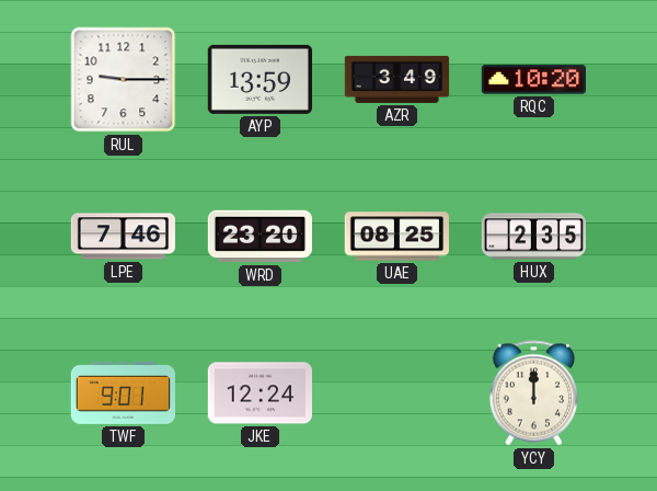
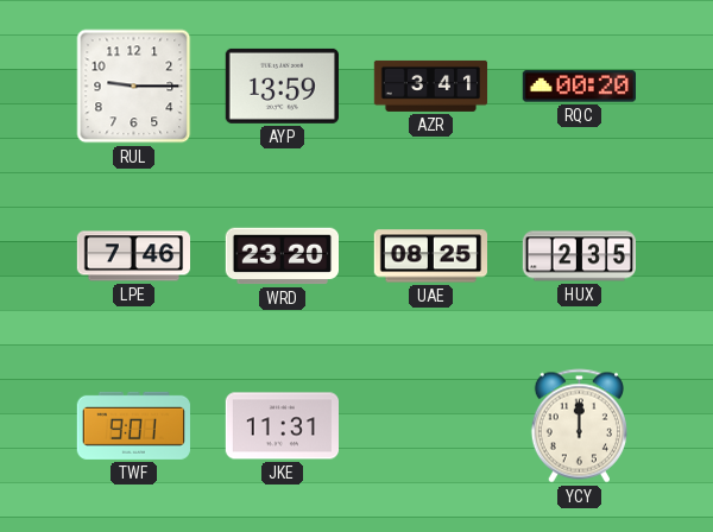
AZR: 3:49 -> 3:41
RQC: 10:20 -> 00:20
JKE: 12:24 -> 11:31
